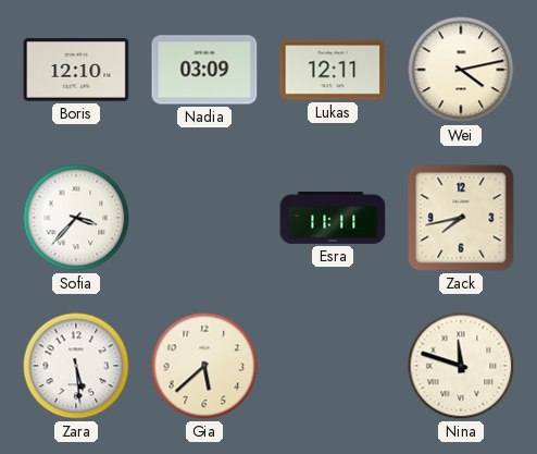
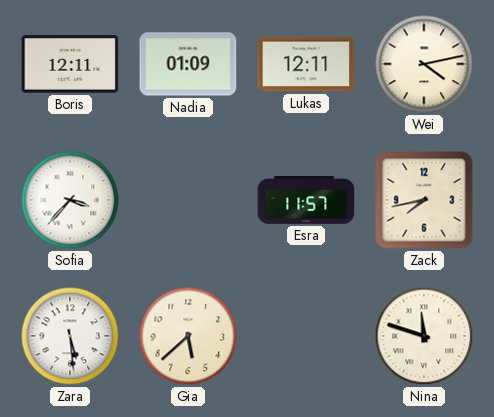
Boris: 12:10 -> 12:11
Nadia: 03:09 -> 01:09
Esra: 11:11 -> 11:57
